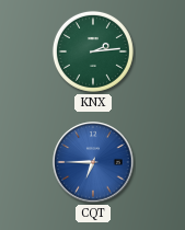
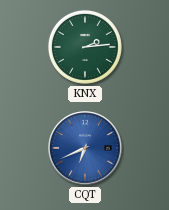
CQT: 6:45 -> 6:41
